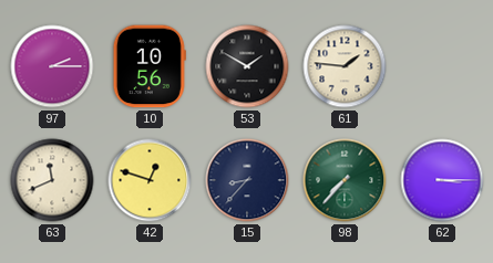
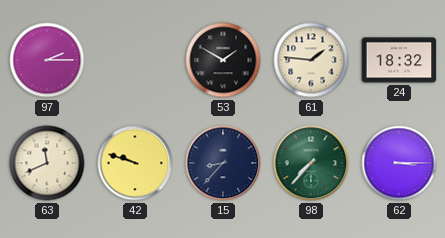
10: 10:56 -> none
24: none -> 18:32
42: 12:48 -> 9:48
